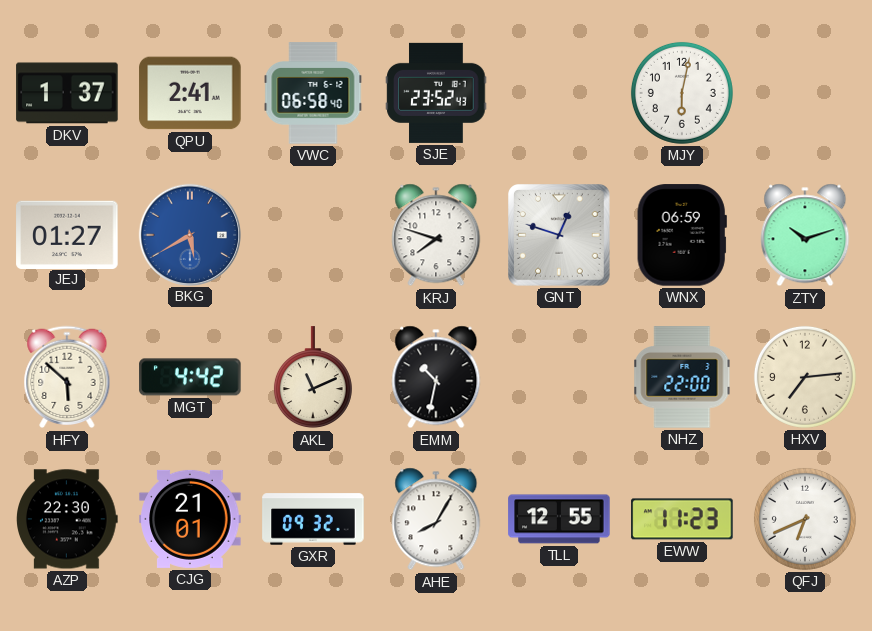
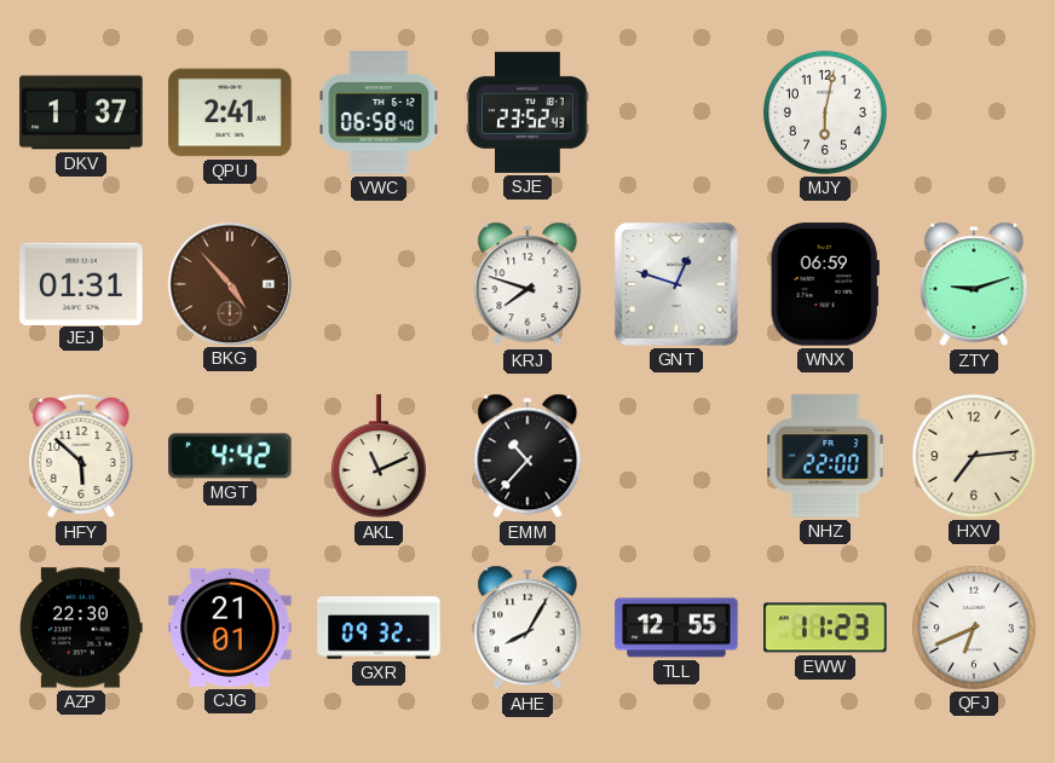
JEJ: 01:27 -> 01:31
BKG: 5:40 -> 4:53
BKG dial: blue -> brown
ZTY: 10:12 -> 9:12
EMM: 10:32 -> 10:37
